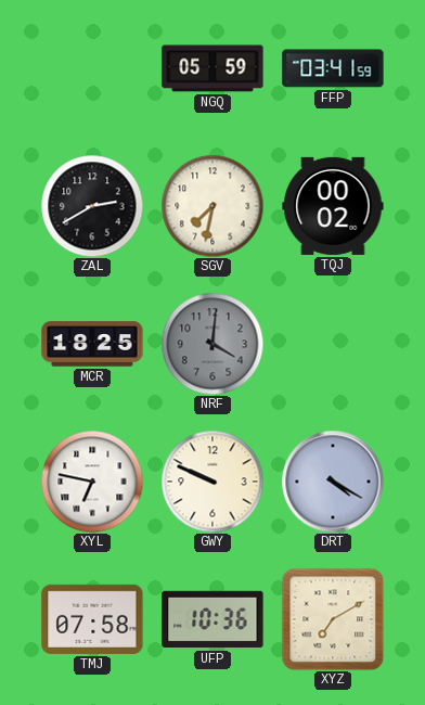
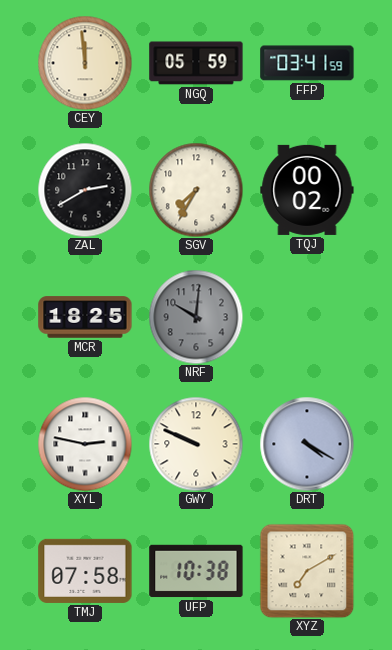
CEY: none -> 11:59
SGV: 7:32 -> 7:35
NRF: 4:01 -> 10:01
XYL: 6:47 -> 2:47
UFP: 10:36 -> 10:38
